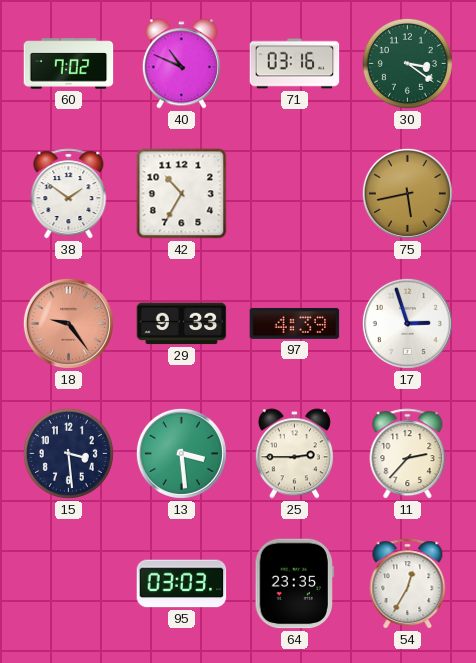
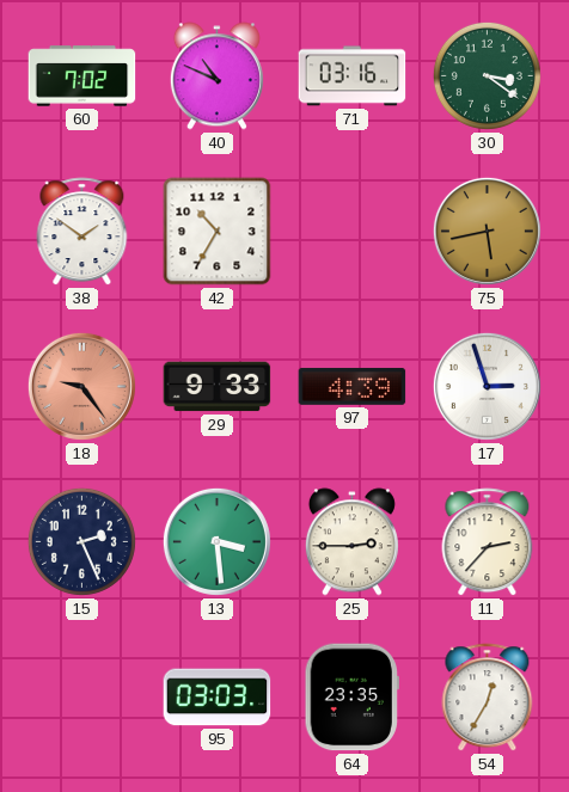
15: 3:29 -> 2:26
